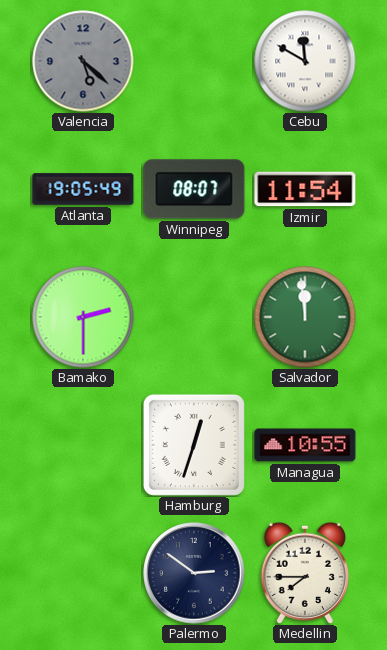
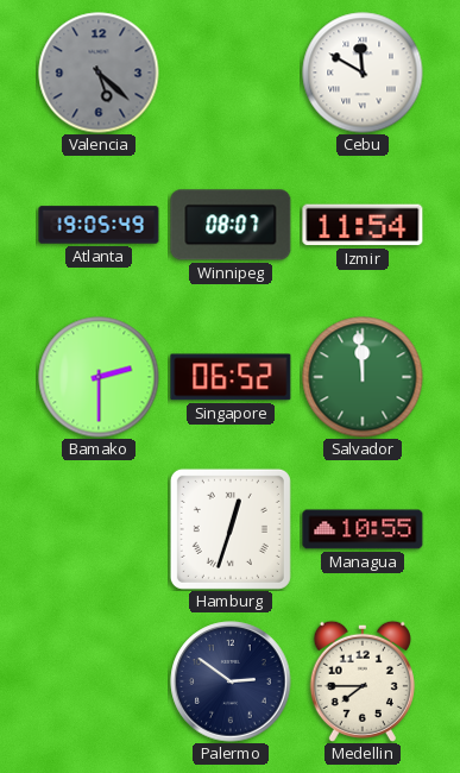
Singapore: none -> 06:52
